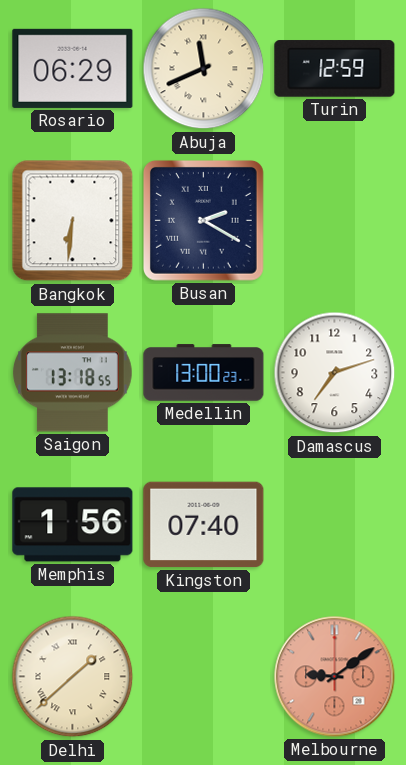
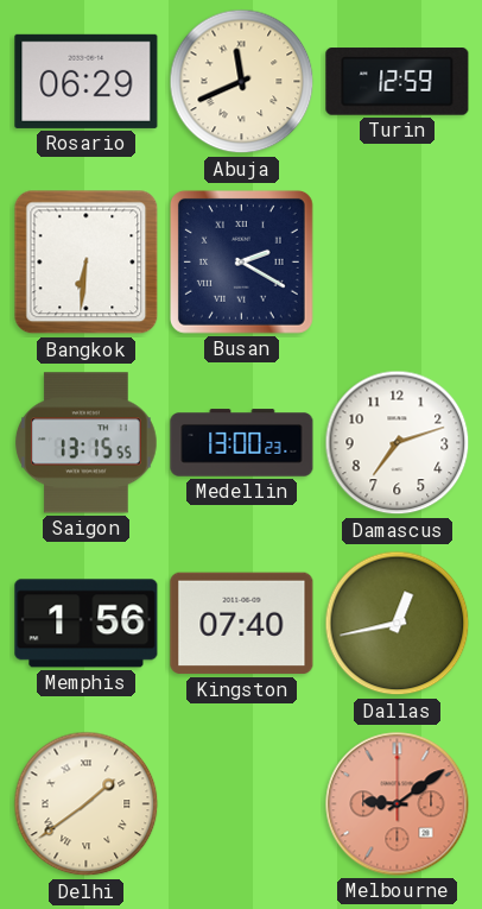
Saigon: 13:18 -> 13:15
Dallas: none -> 12:43
Delhi: 1:38 -> 1:39
